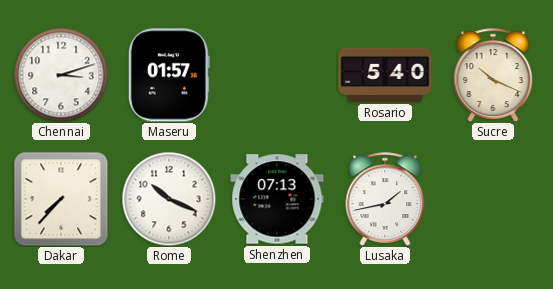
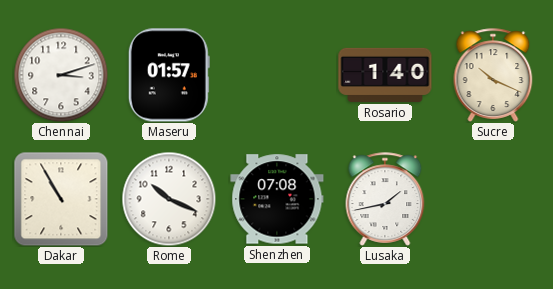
Rosario: 5:40 -> 1:40
Dakar: 7:37 -> 10:55
Shenzhen: 07:13 -> 07:08
